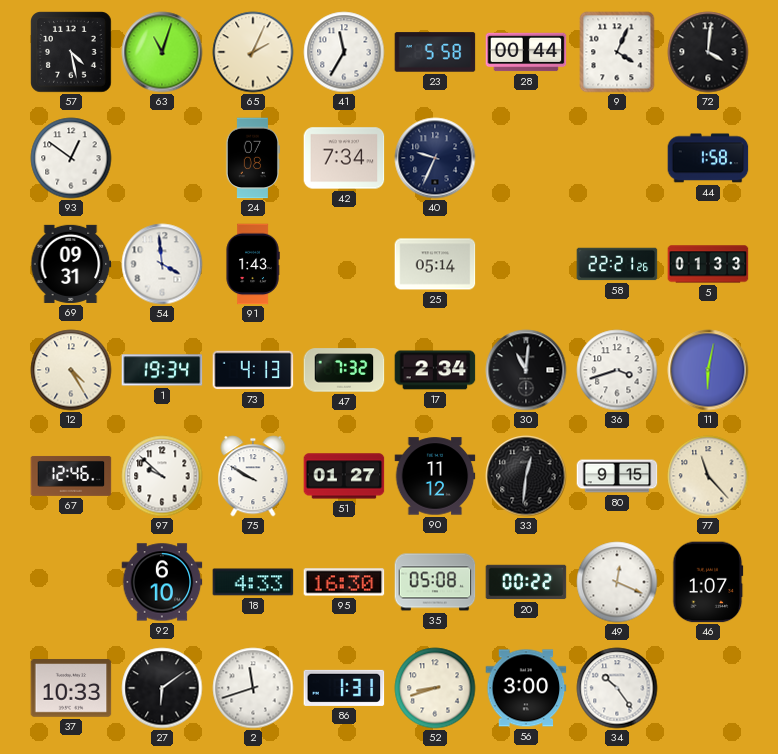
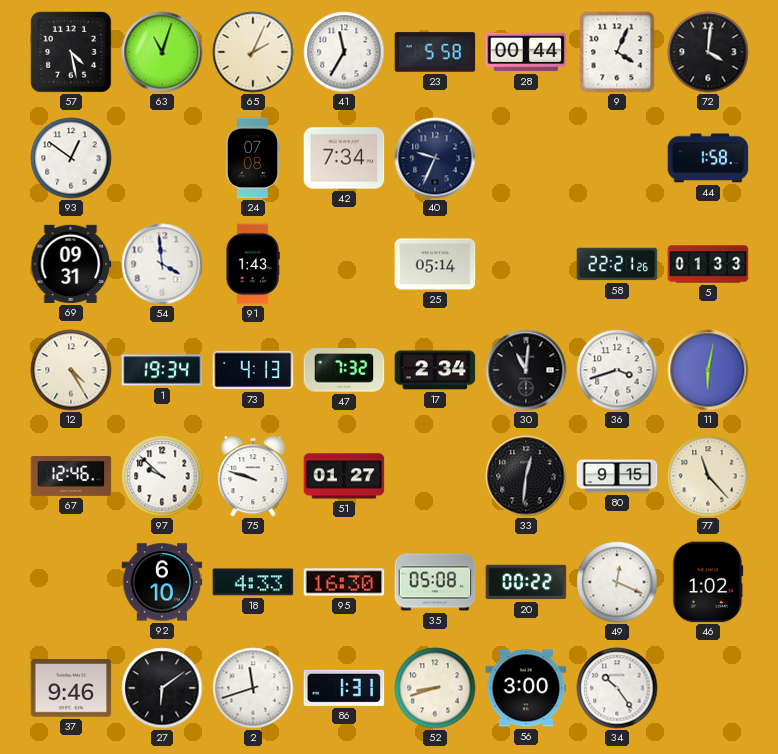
75: 9:50 -> 9:48
90: 11:12 -> none
46: 1:07 -> 1:02
37: 10:33 -> 9:46
